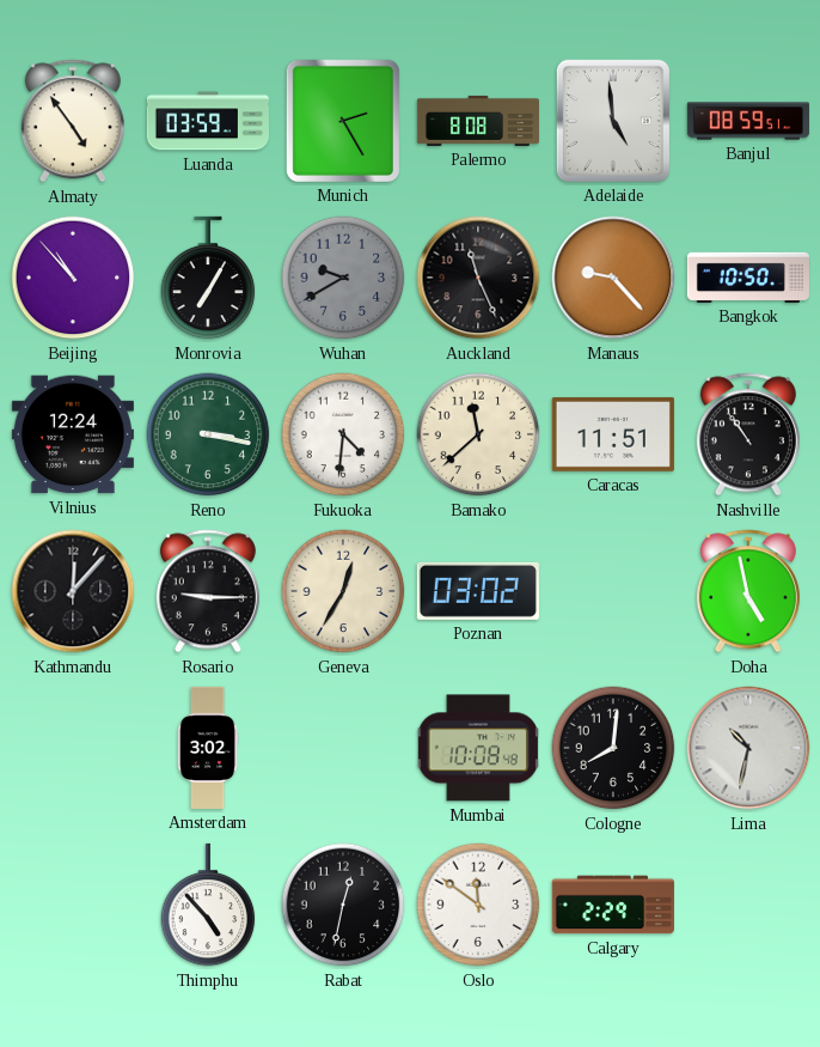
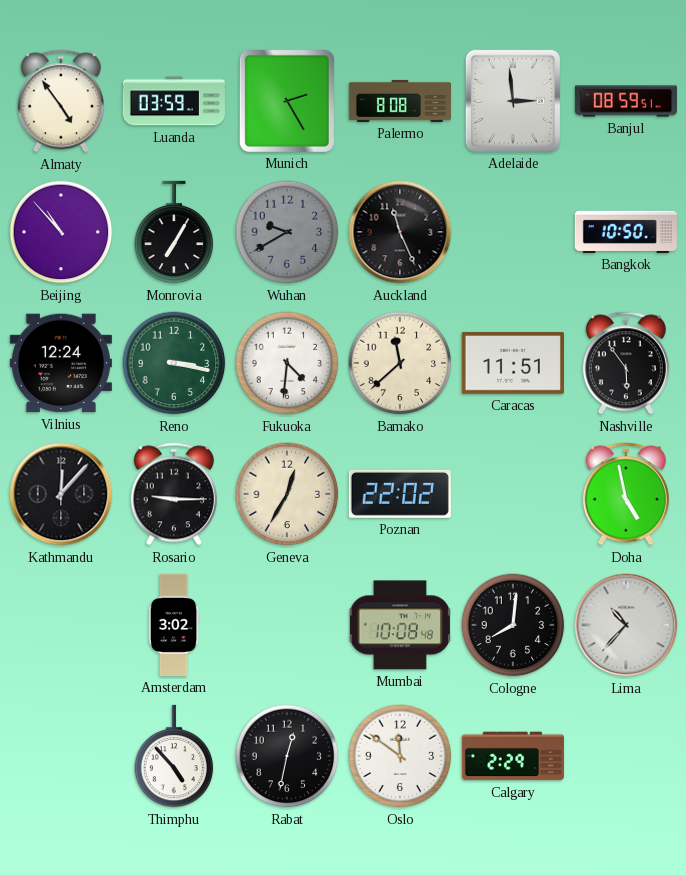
Adelaide: 4:59 -> 2:59
Manaus: 9:23 -> none
Nashville: 10:54 -> 5:54
Poznan: 03:02 -> 22:02
Lima: 10:32 -> 10:37
